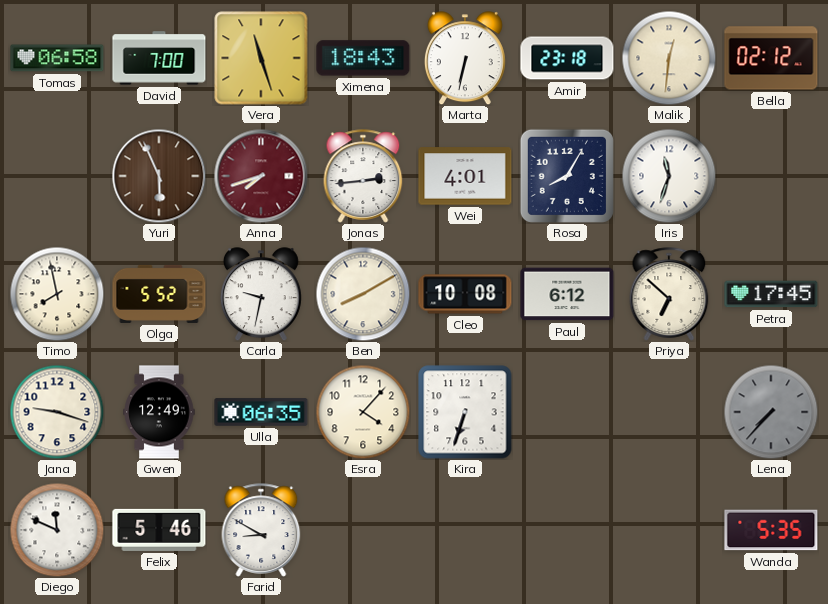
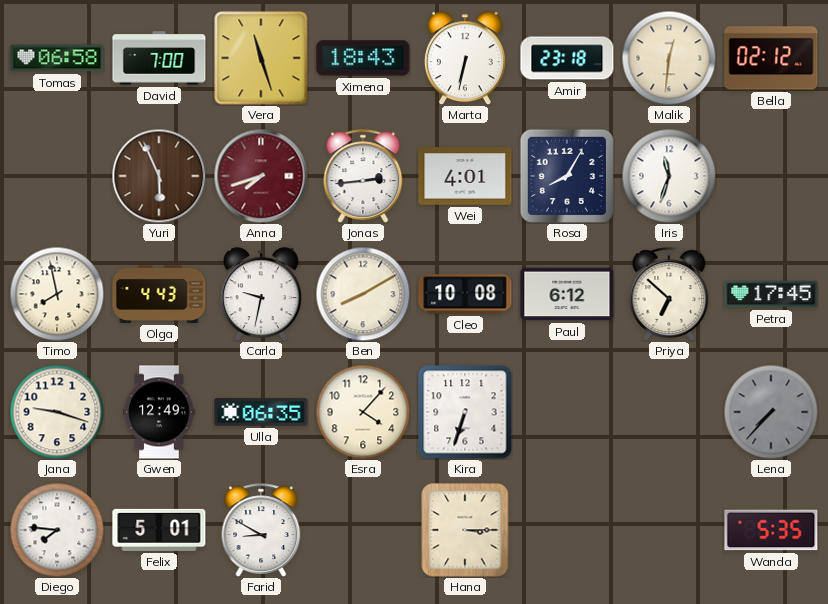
Olga: 5:52 -> 4:43
Diego: 11:49 -> 7:46
Felix: 5:46 -> 5:01
Hana: none -> 3:15
